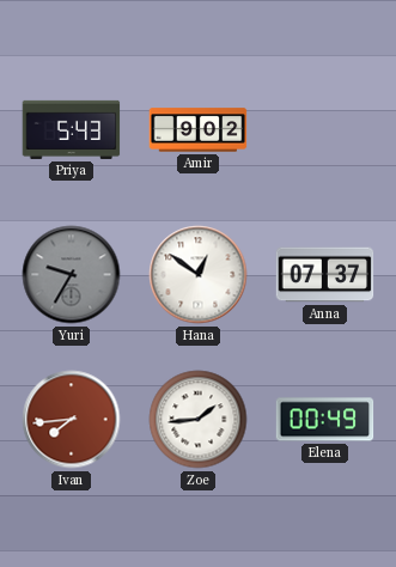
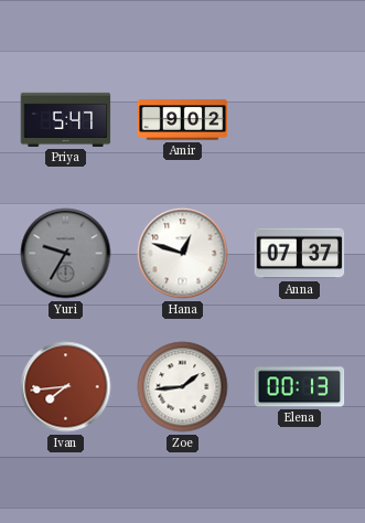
Priya: 5:43 -> 5:47
Hana: 12:51 -> 12:48
Elena: 00:49 -> 00:13
